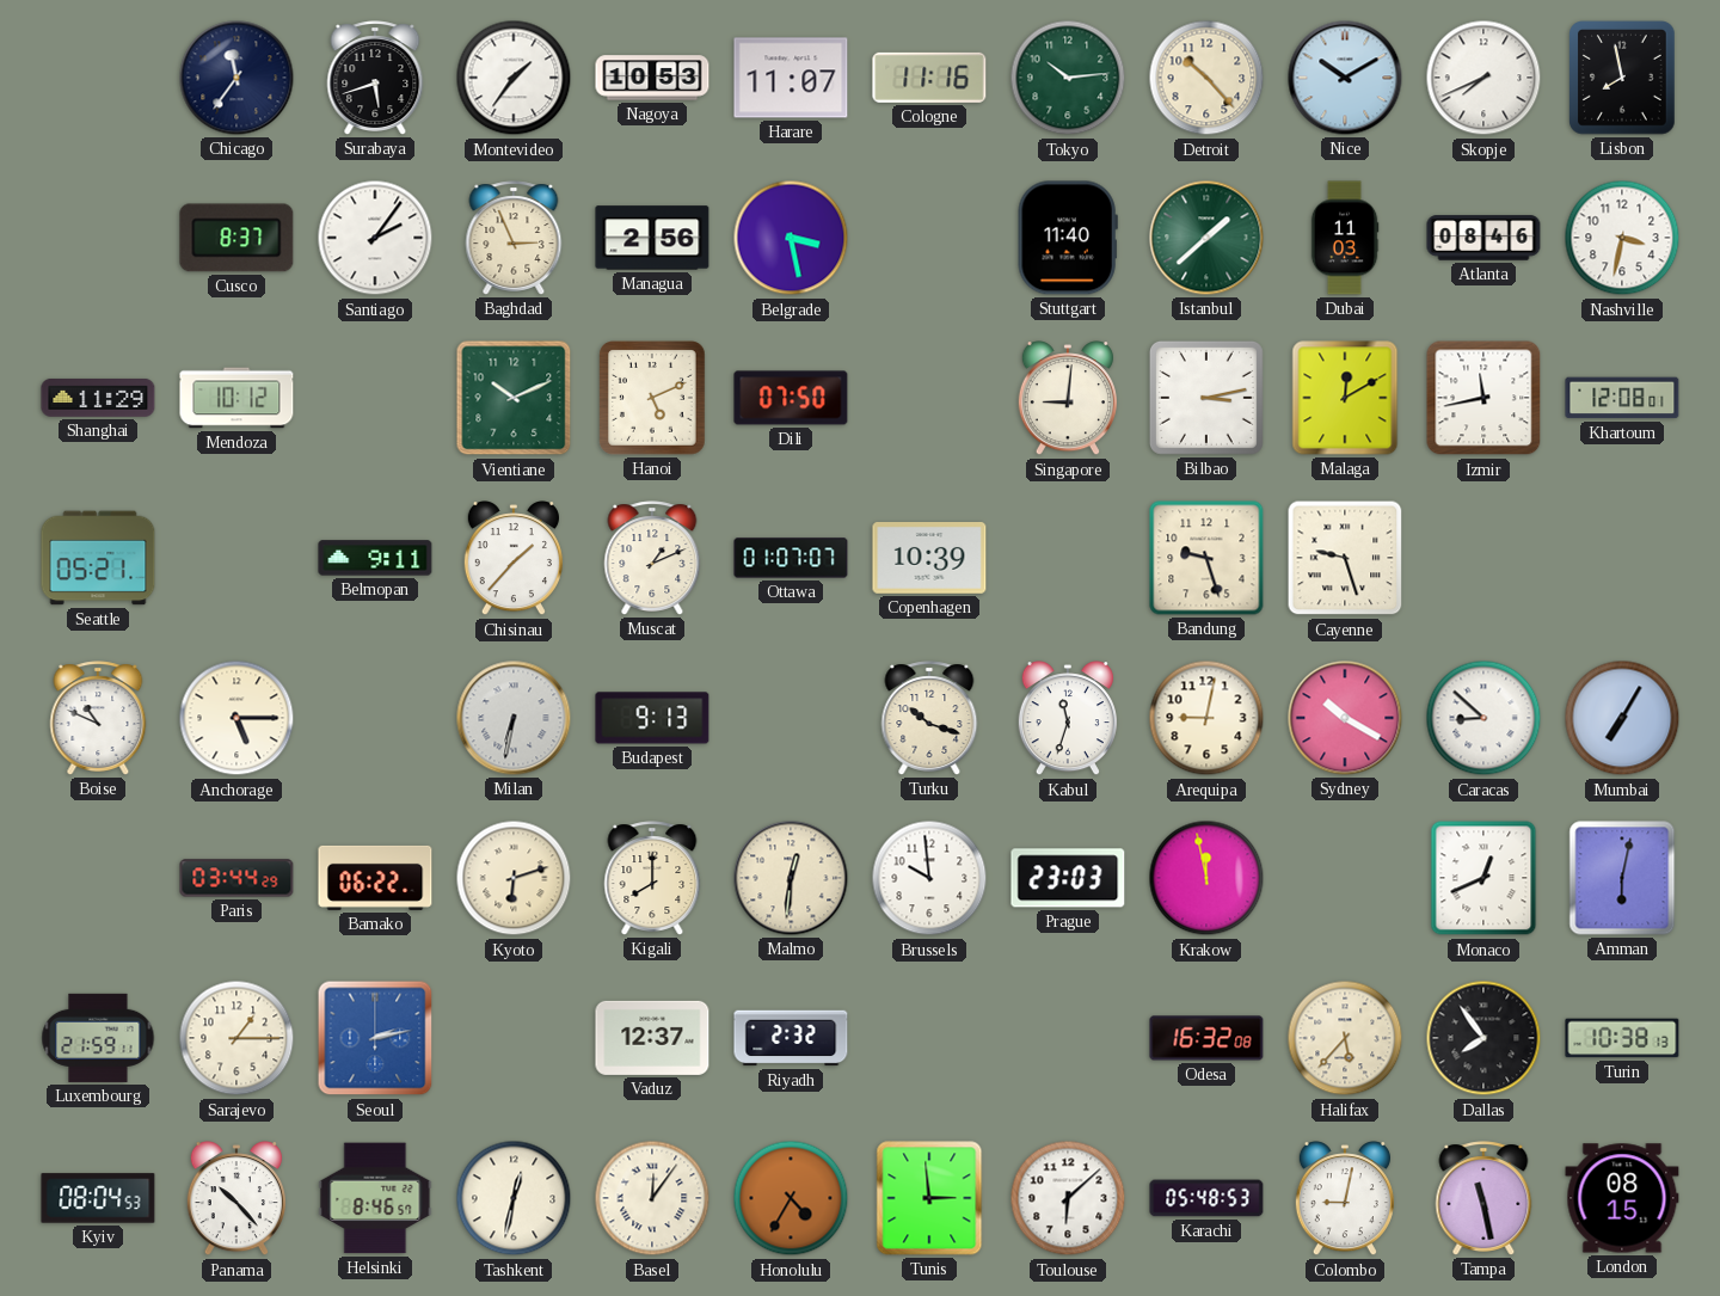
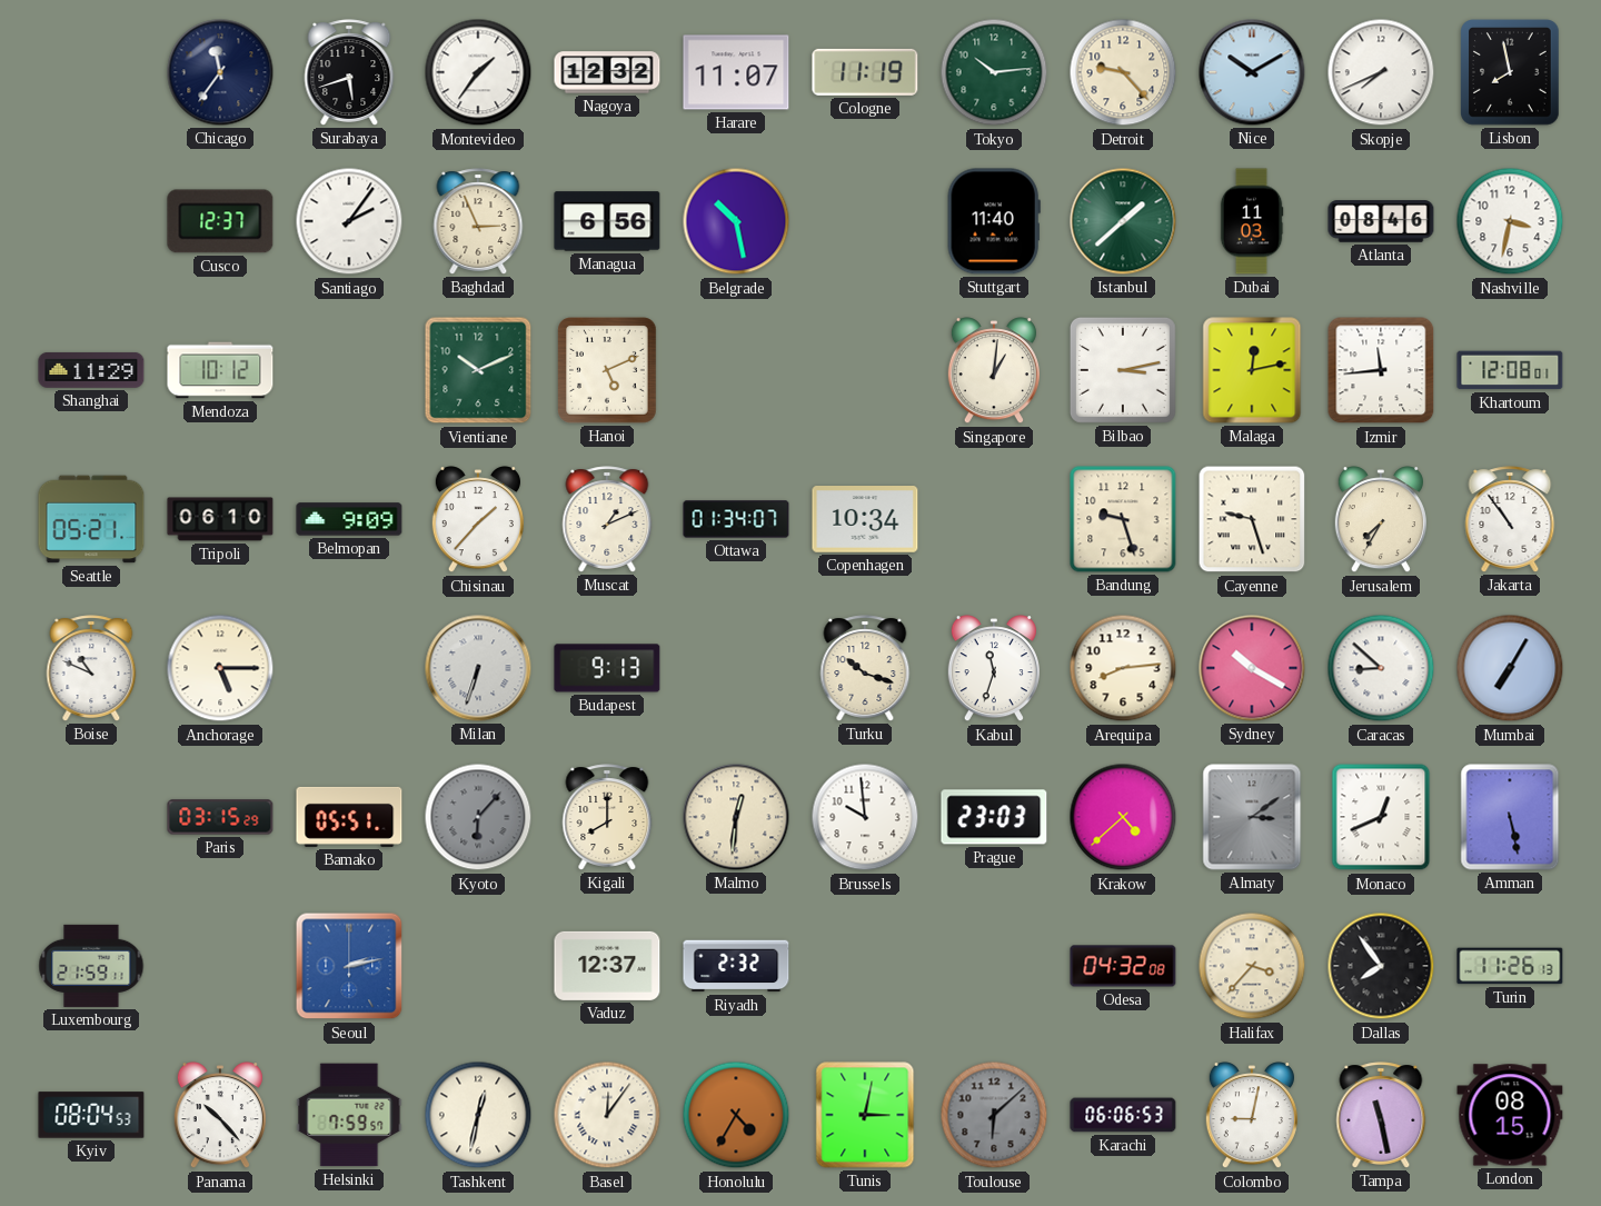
Nagoya: 10:53 -> 12:32
Cologne: 11:16 -> 11:19
Detroit: 10:23 -> 9:23
Cusco: 8:37 -> 12:37
Managua: 2:56 -> 6:56
Belgrade: 3:28 -> 10:28
Dili: 07:50 -> none
Singapore: 9:01 -> 1:01
Malaga: 12:10 -> 12:13
Izmir: 11:43 -> 11:44
Tripoli: none -> 06:10
Belmopan: 9:11 -> 9:09
Ottawa: 01:07 -> 01:34
Copenhagen: 10:39 -> 10:34
Jerusalem: none -> 7:35
Jakarta: none -> 10:54
Milan: 6:32 -> 6:33
Arequipa: 9:02 -> 8:14
Paris: 03:44 -> 03:15
Bamako: 06:22 -> 05:51
Kyoto: 6:12 -> 6:07
Kyoto dial: cream -> grey
Krakow: 11:58 -> 4:38
Almaty: none -> 3:09
Amman: 6:02 -> 5:28
Sarajevo: 1:15 -> none
Odesa: 16:32 -> 04:32
Halifax: 5:37 -> 3:37
Turin: 10:38 -> 11:26
Helsinki: 8:46 -> 7:59
Tunis: 2:59 -> 3:02
Toulouse dial: white -> grey
Karachi: 05:48 -> 06:06
